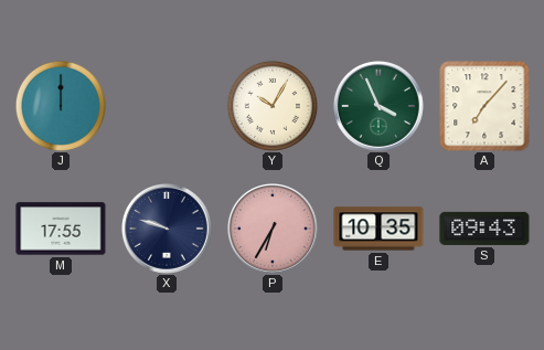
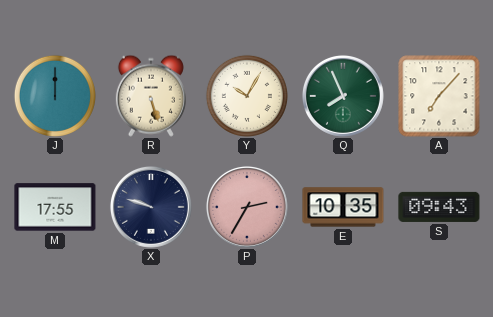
R: none -> 5:27
Q: 3:56 -> 7:56
P: 6:35 -> 2:35
